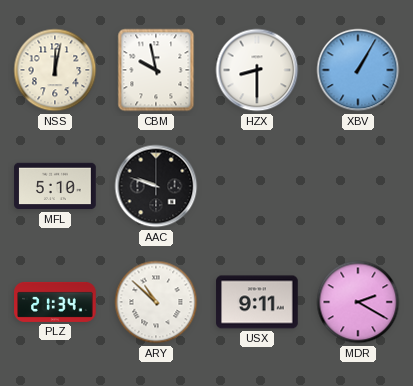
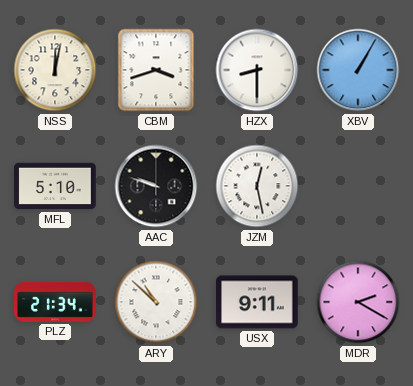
CBM: 9:58 -> 3:42
JZM: none -> 12:28
